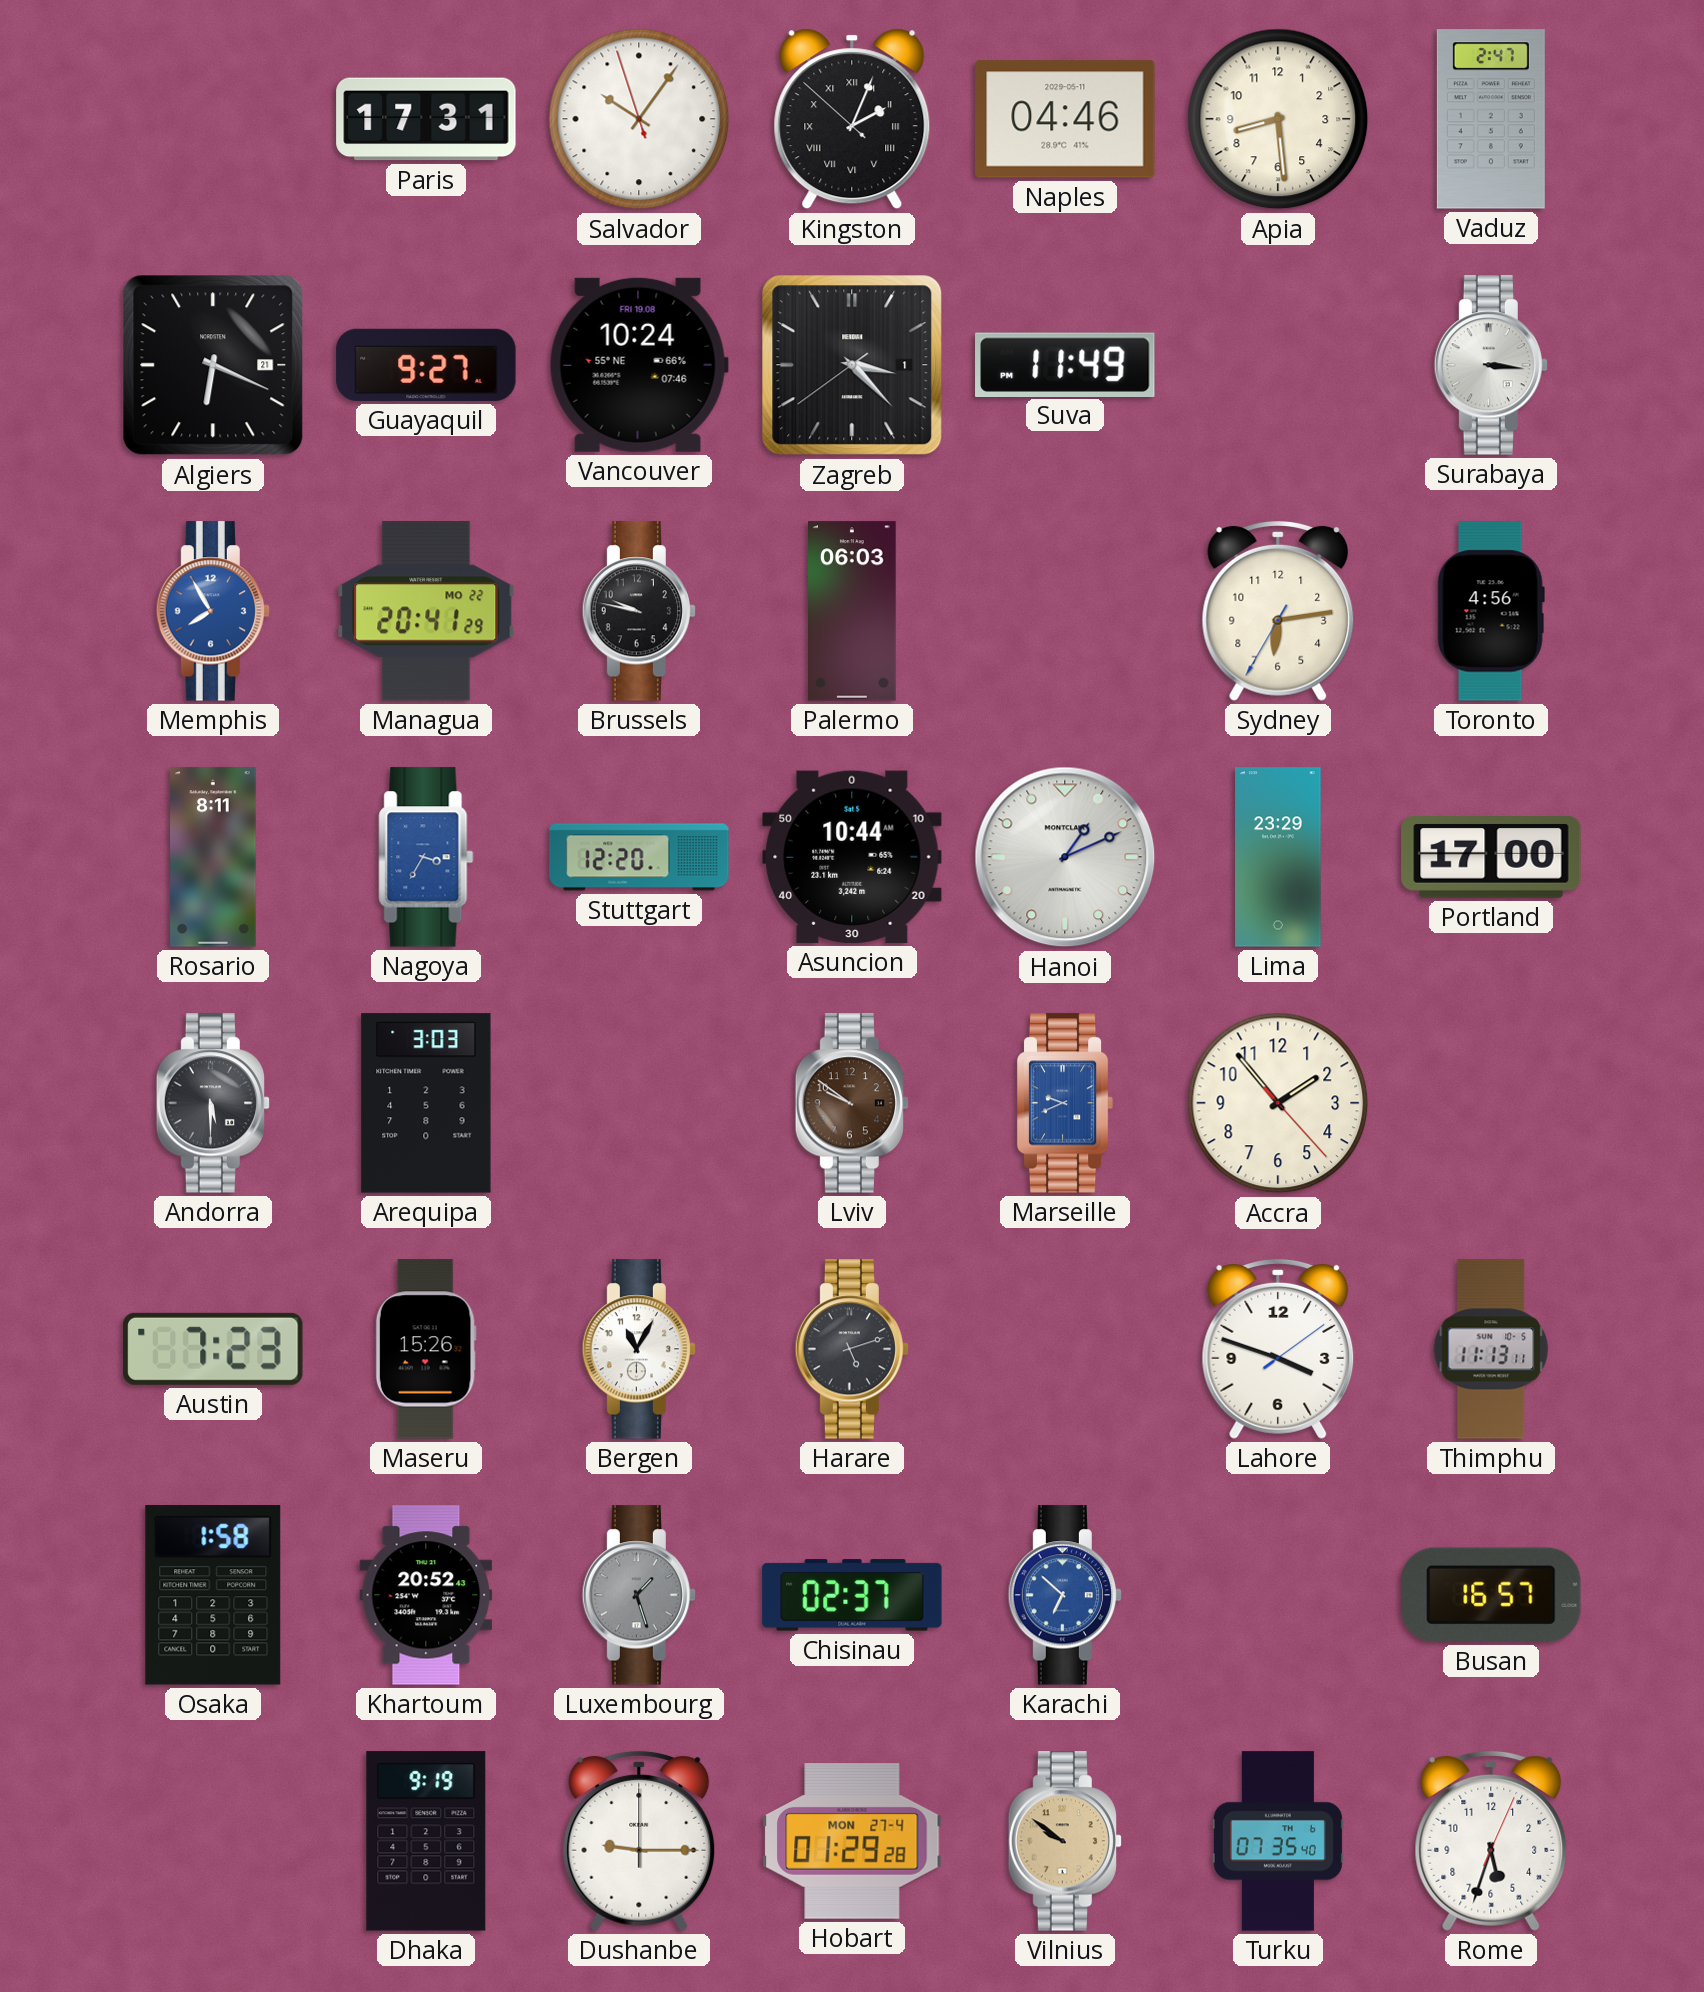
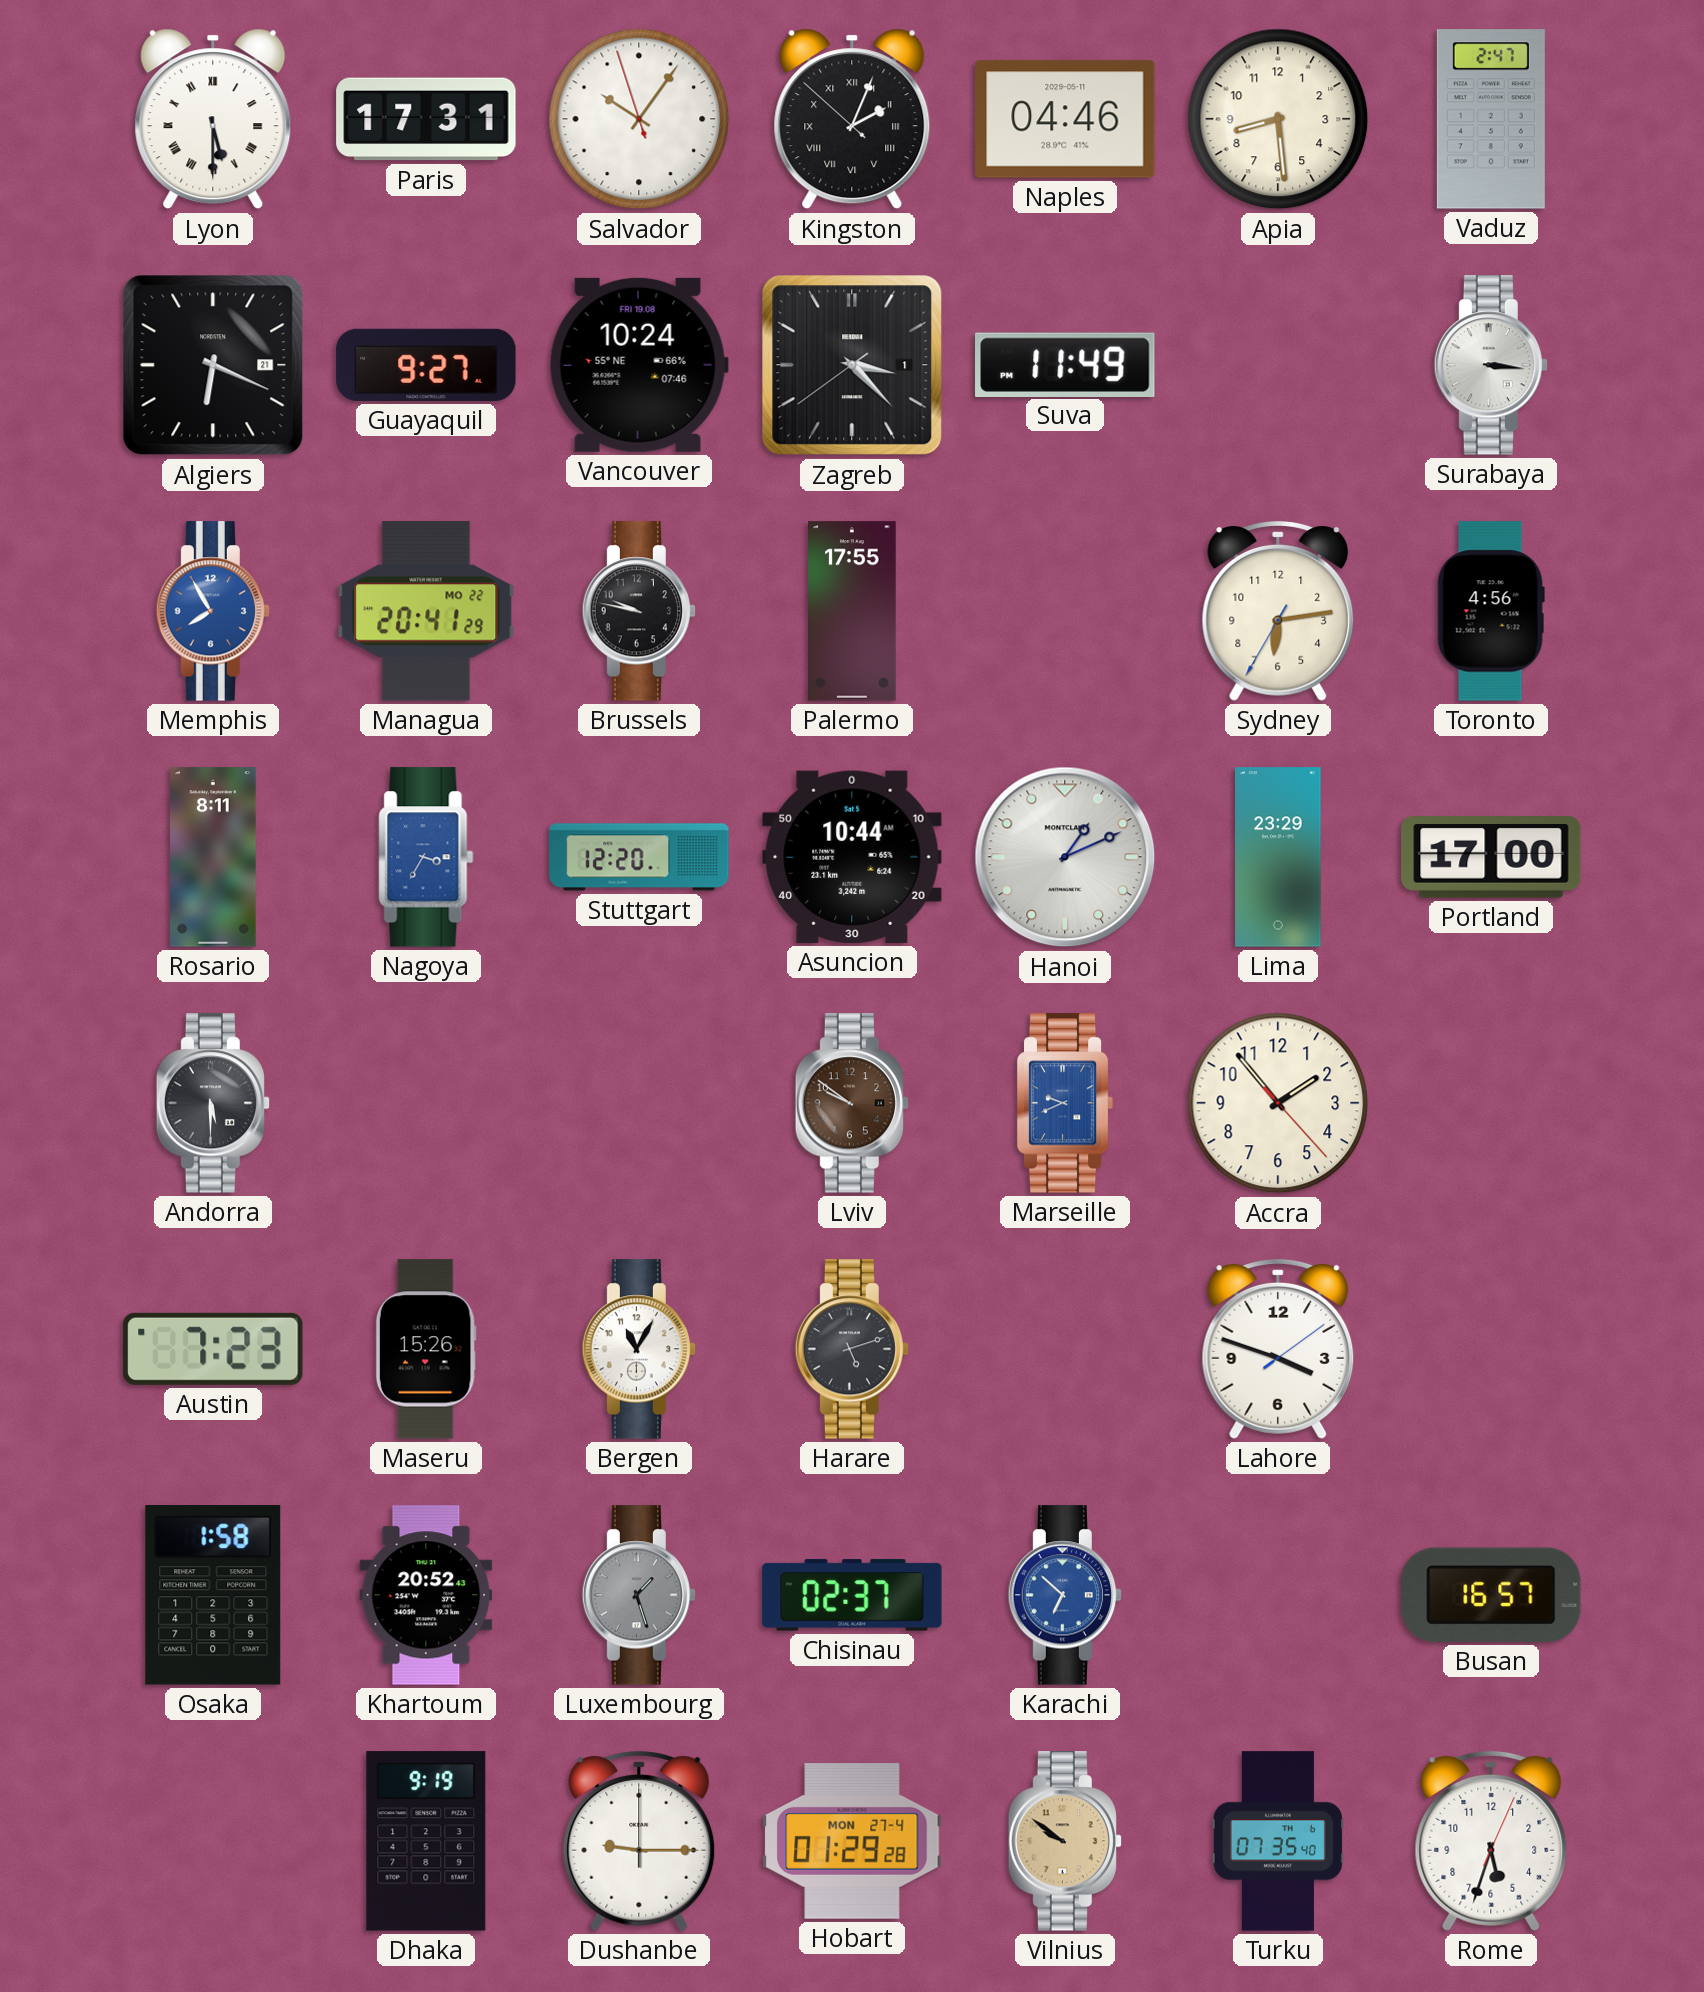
Lyon: none -> 5:30
Palermo: 06:03 -> 17:55
Arequipa: 3:03 -> none
Thimphu: 11:13 -> none
